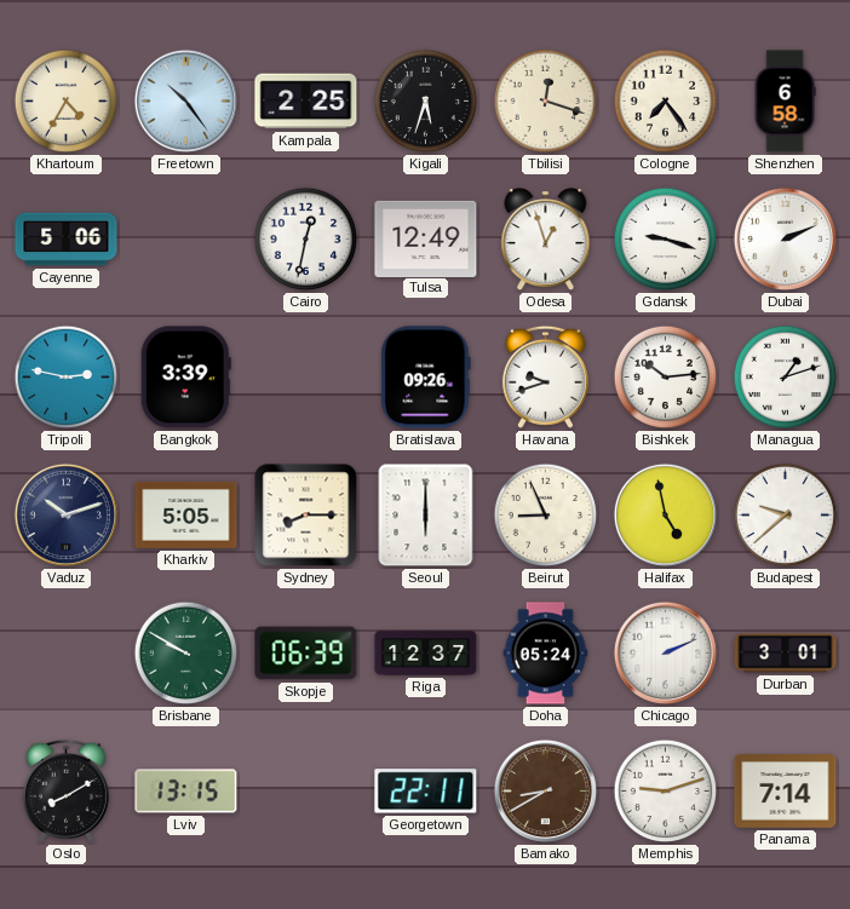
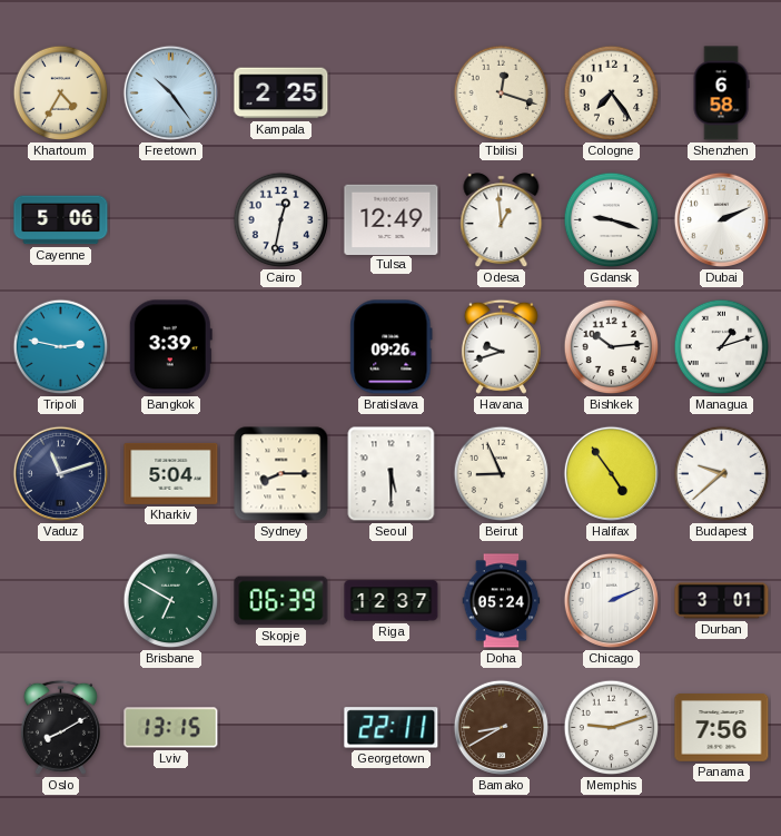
Kigali: 5:33 -> none
Odesa: 12:57 -> 12:59
Vaduz: 10:12 -> 11:12
Kharkiv: 5:05 -> 5:04
Seoul: 6:00 -> 5:30
Halifax: 4:58 -> 4:54
Brisbane: 9:50 -> 6:50
Panama: 7:14 -> 7:56
